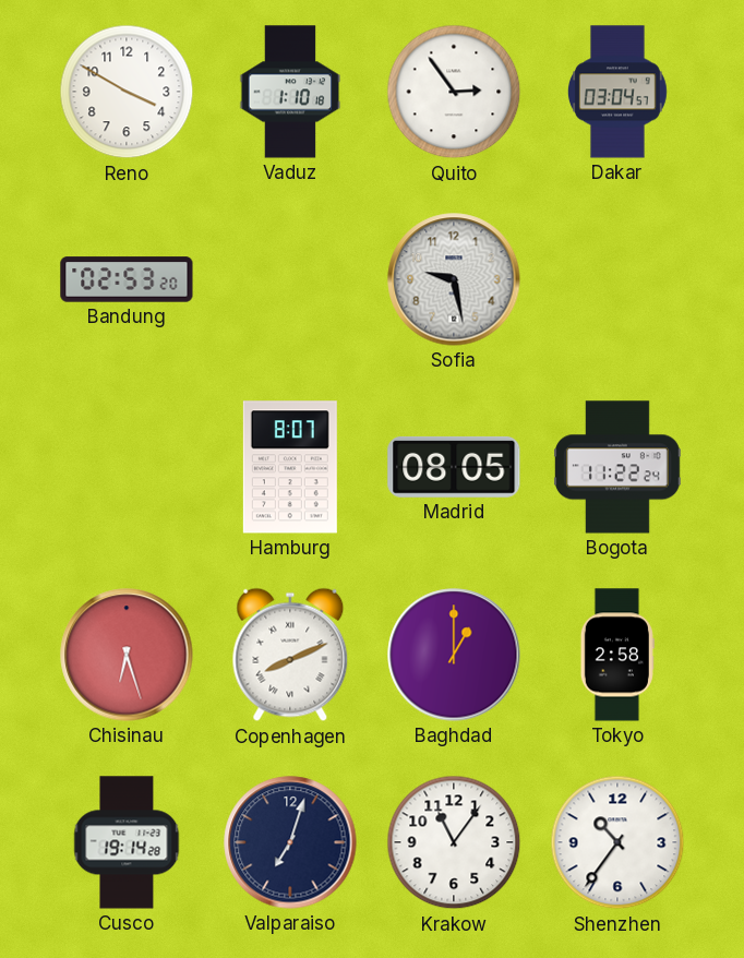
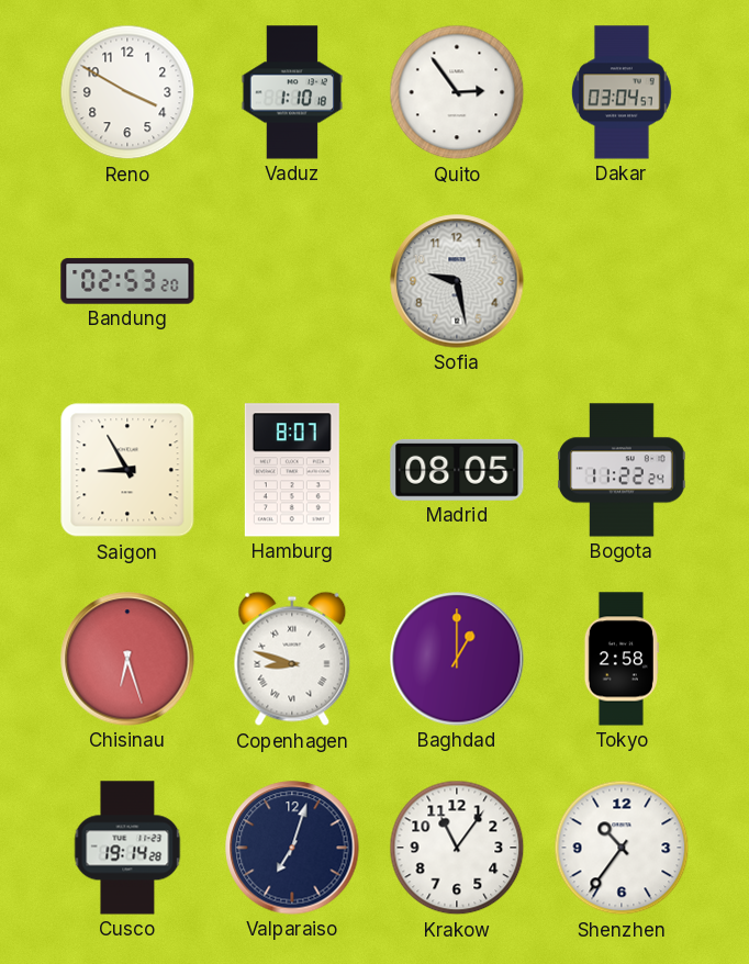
Saigon: none -> 8:55
Copenhagen: 8:11 -> 8:48
